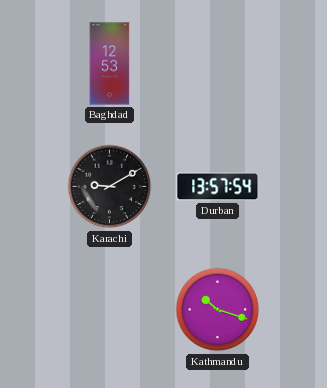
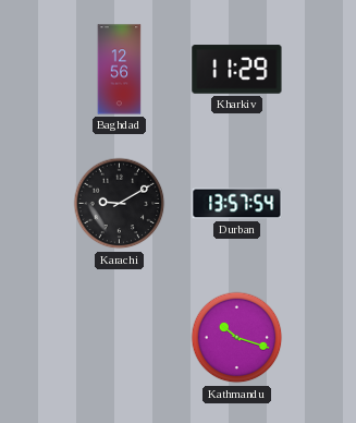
Baghdad: 12:53 -> 12:56
Kharkiv: none -> 11:29
